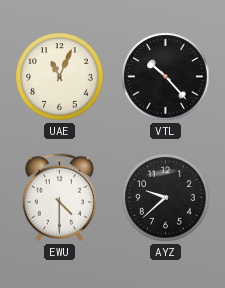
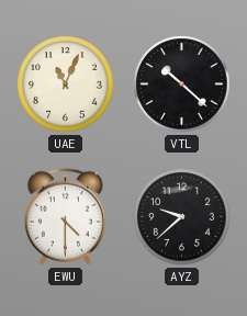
VTL: 10:23 -> 10:22
